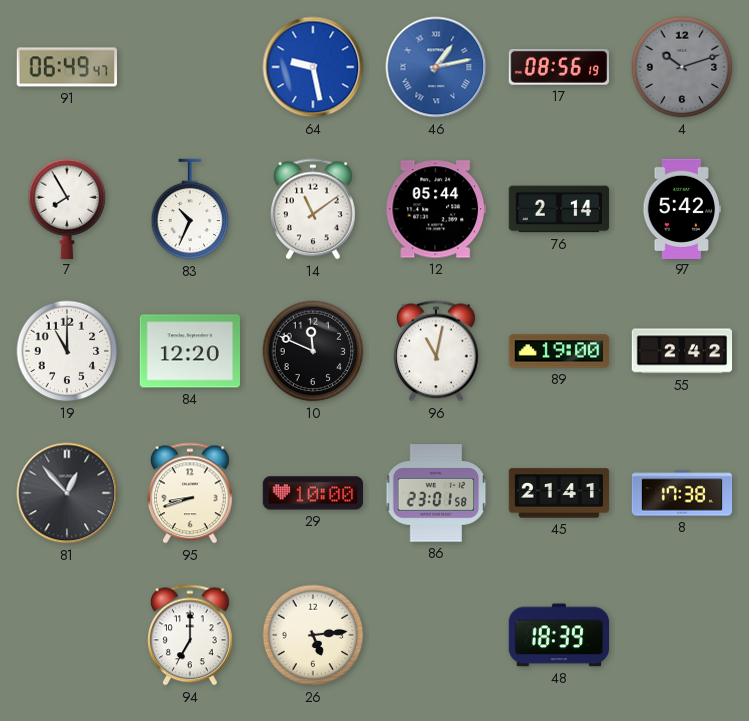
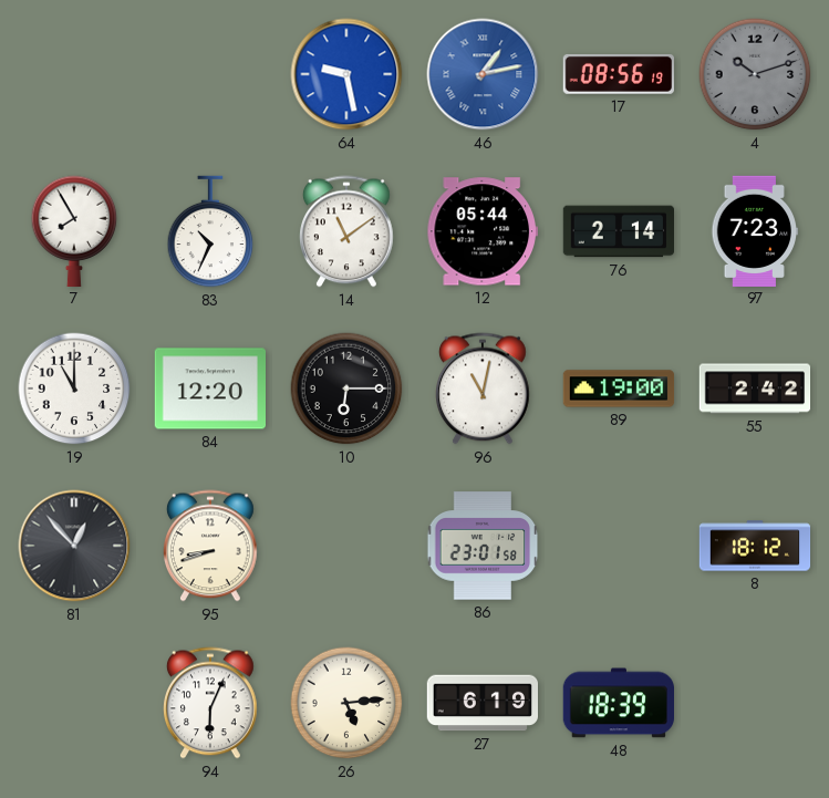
91: 06:49 -> none
97: 5:42 -> 7:23
10: 11:49 -> 6:15
29: 10:00 -> none
45: 21:41 -> none
8: 17:38 -> 18:12
94: 7:00 -> 6:04
27: none -> 6:19
